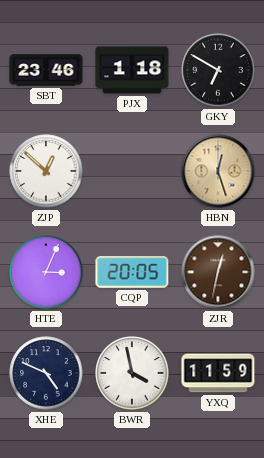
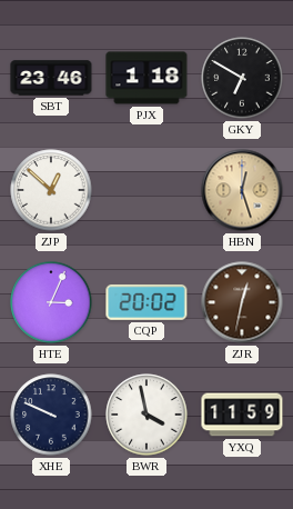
CQP: 20:05 -> 20:02
XHE: 4:49 -> 9:49
